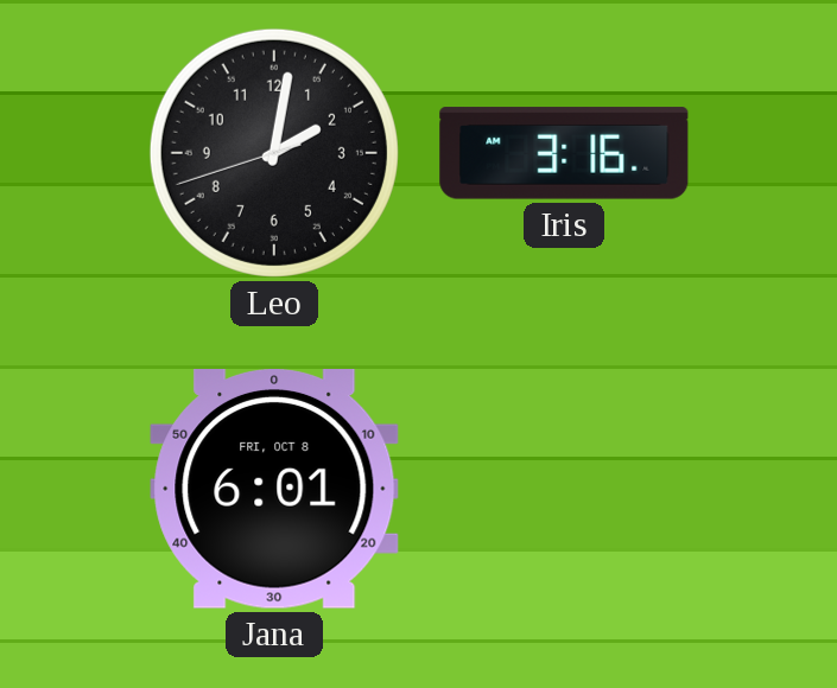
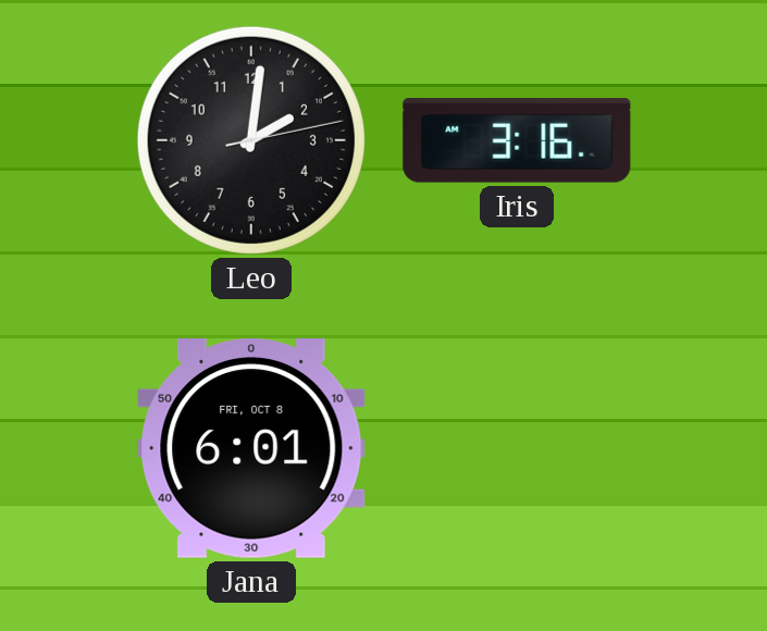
Leo: 2:01:42 -> 2:01:13
